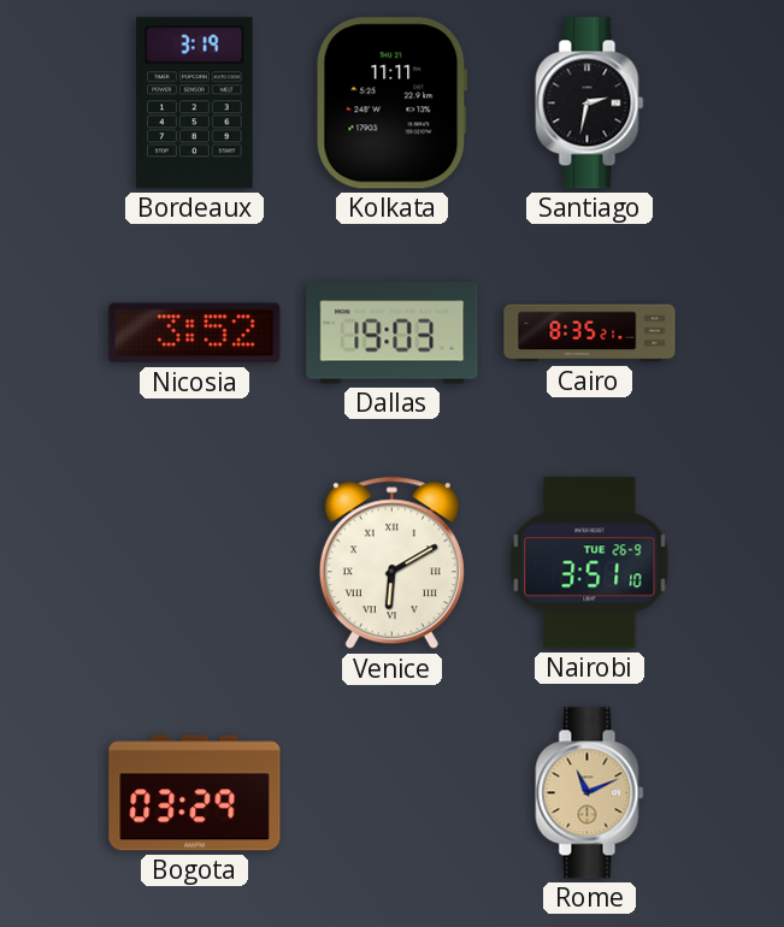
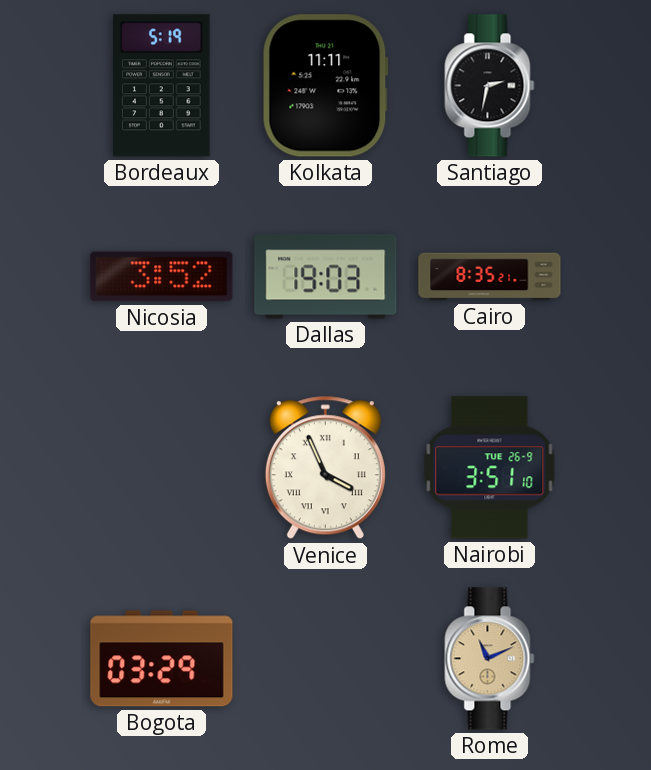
Bordeaux: 3:19 -> 5:19
Venice: 6:10 -> 3:56
